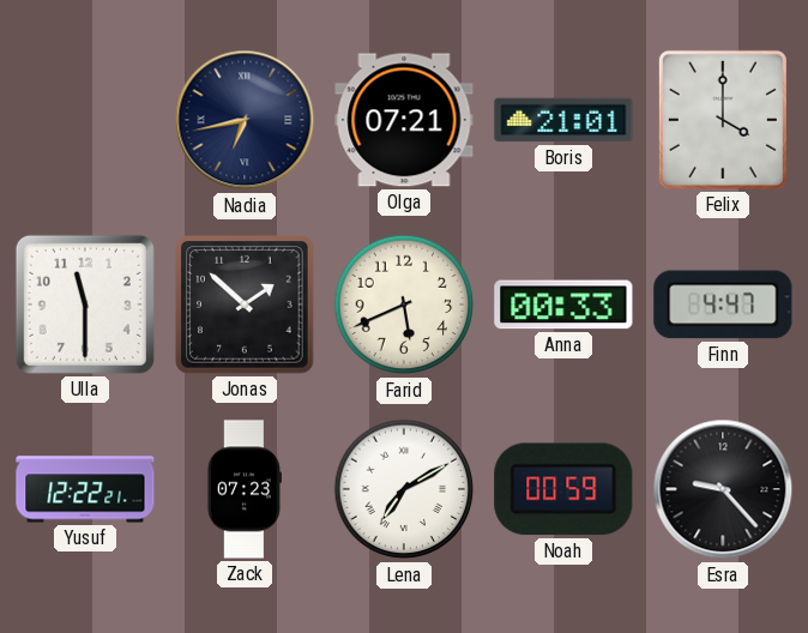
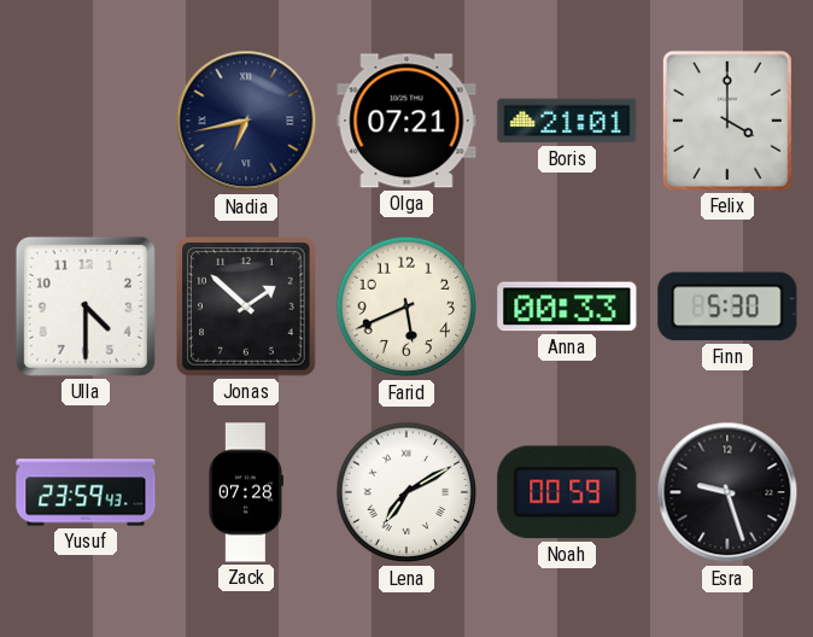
Ulla: 11:30 -> 4:30
Finn: 4:47 -> 5:30
Yusuf: 12:22 -> 23:59
Zack: 07:23 -> 07:28
Esra: 9:23 -> 9:27
